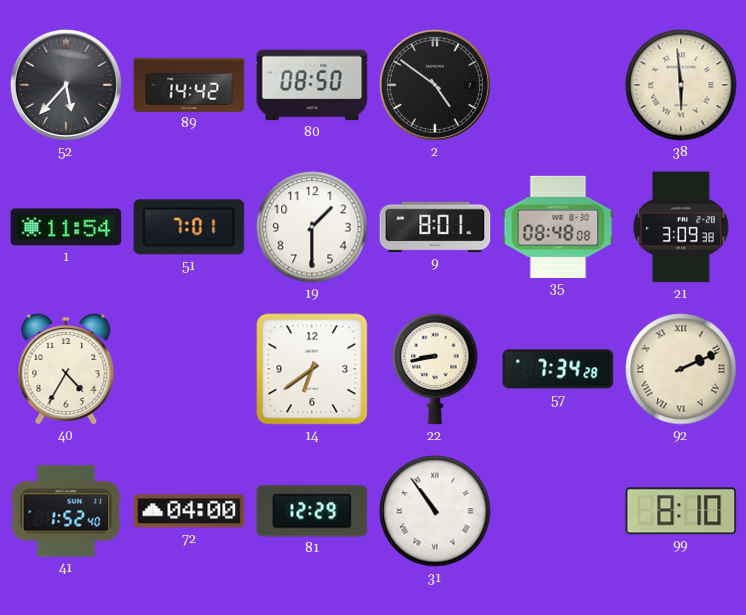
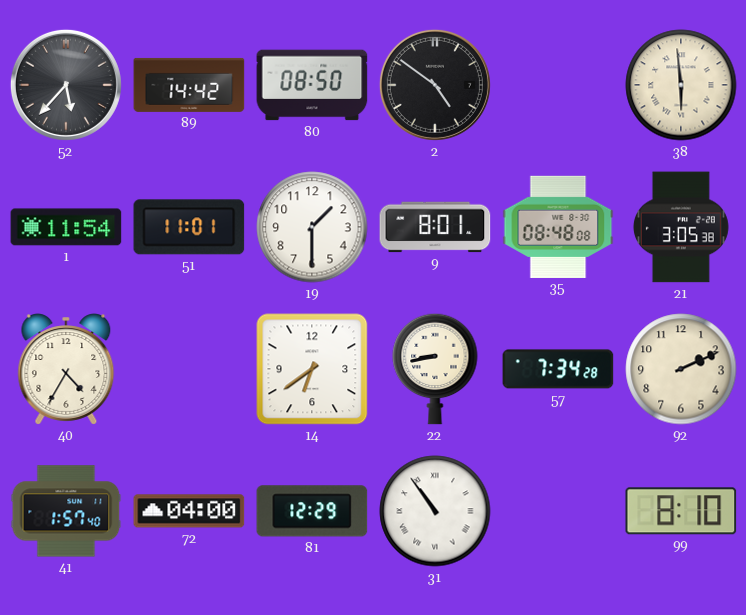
51: 7:01 -> 11:01
21: 3:09 -> 3:05
92 numerals: Roman -> Arabic
41: 1:52 -> 1:57
